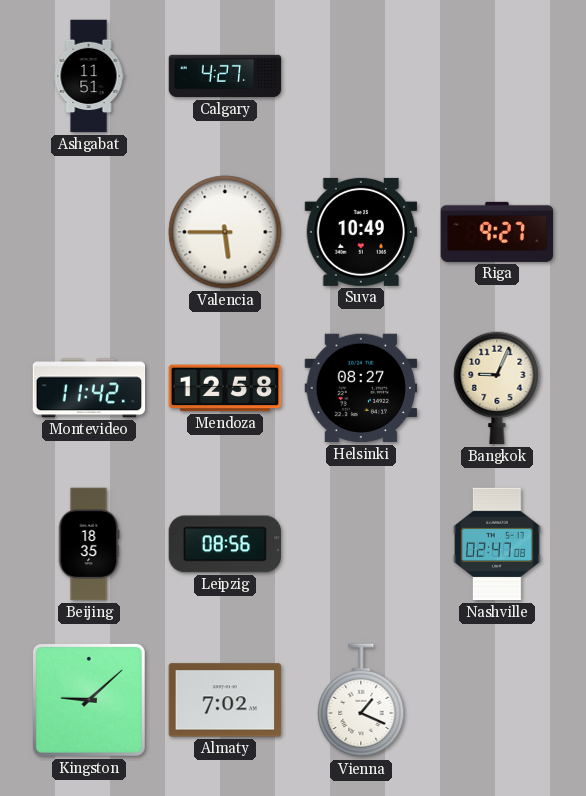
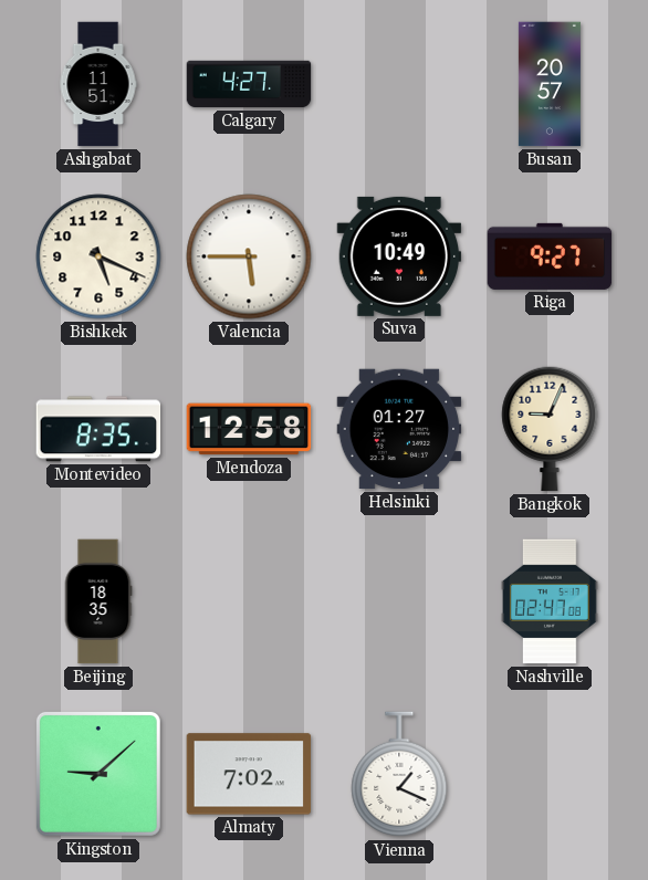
Busan: none -> 20:57
Bishkek: none -> 5:19
Montevideo: 11:42 -> 8:35
Helsinki: 08:27 -> 01:27
Leipzig: 08:56 -> none
